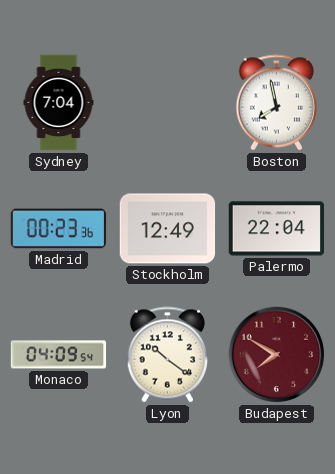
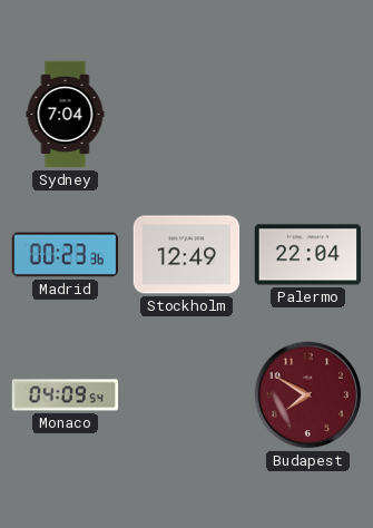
Boston: 7:58 -> none
Lyon: 10:21 -> none
